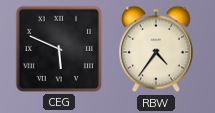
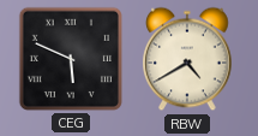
RBW: 4:36 -> 4:40
